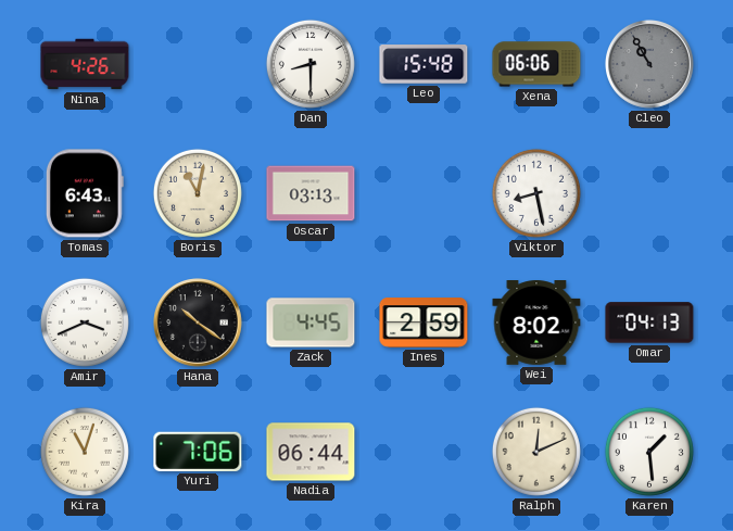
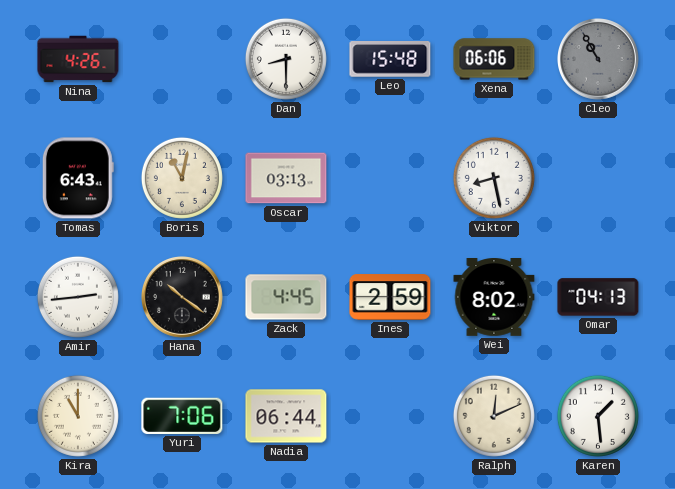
Amir: 3:41 -> 2:44
Kira: 11:03 -> 11:00
